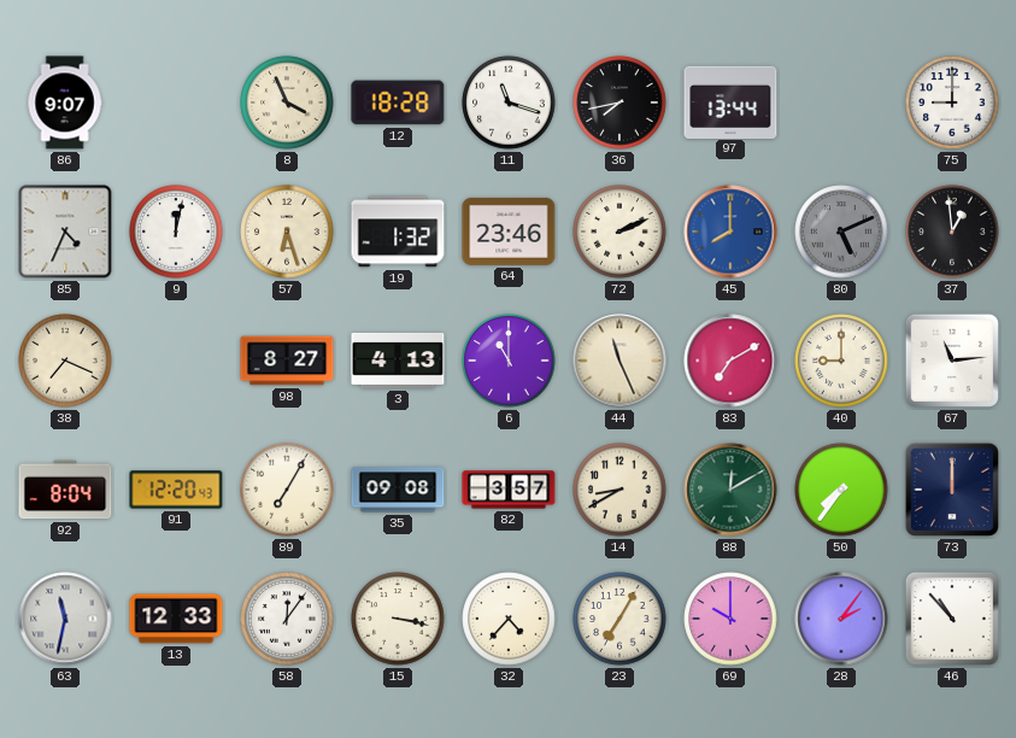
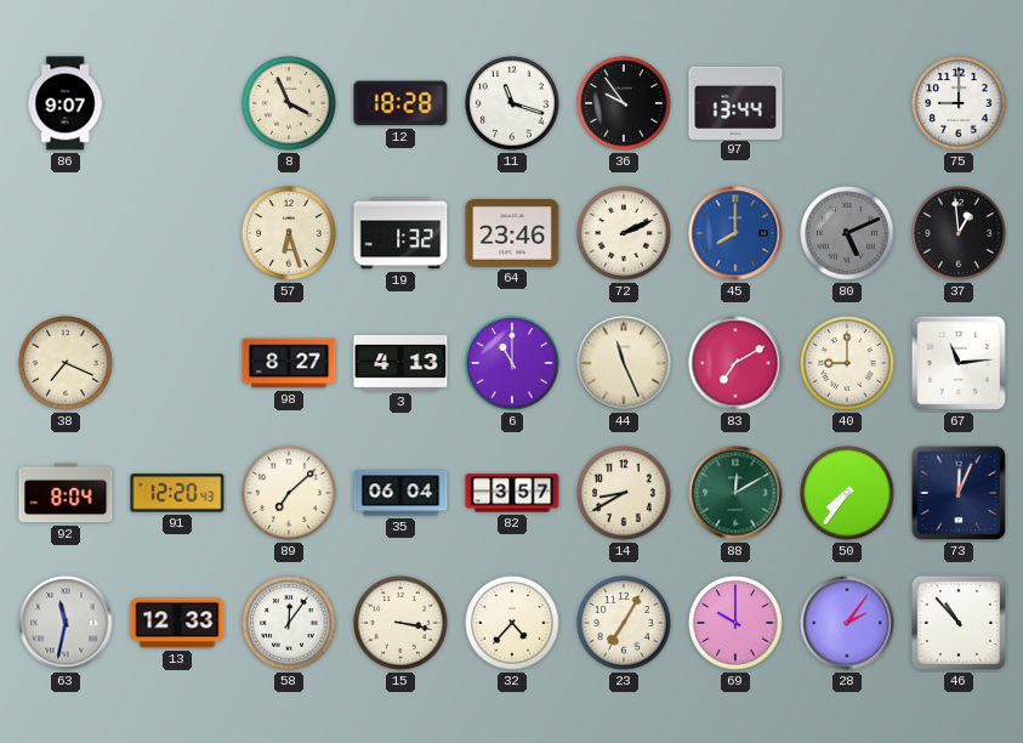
36: 7:43 -> 9:54
85: 4:34 -> none
9: 12:02 -> none
89: 7:05 -> 7:08
35: 09:08 -> 06:04
73: 12:00 -> 12:04
